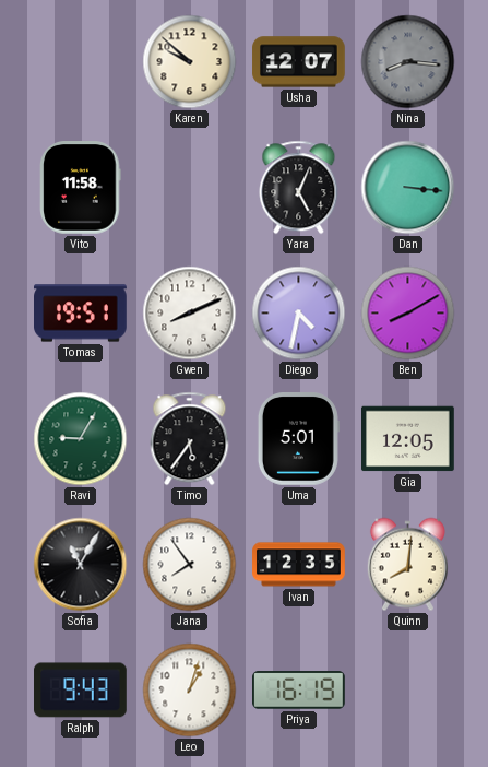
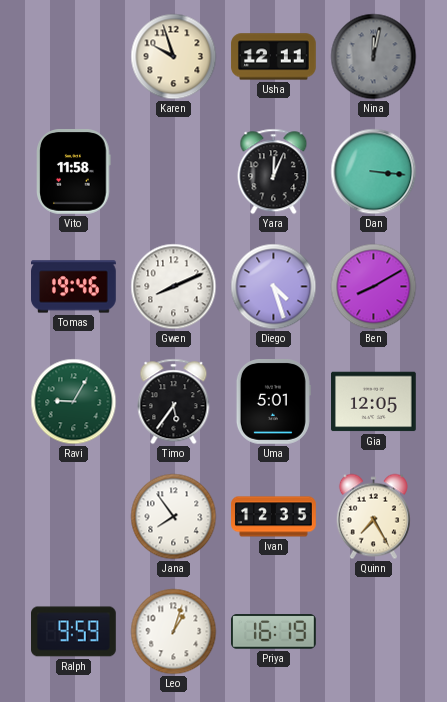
Karen: 9:52 -> 9:57
Usha: 12:07 -> 12:11
Nina: 8:16 -> 12:02
Yara: 5:04 -> 12:04
Tomas: 19:51 -> 19:46
Diego: 4:32 -> 4:27
Sofia: 11:05 -> none
Quinn: 8:01 -> 7:25
Ralph: 9:43 -> 9:59
